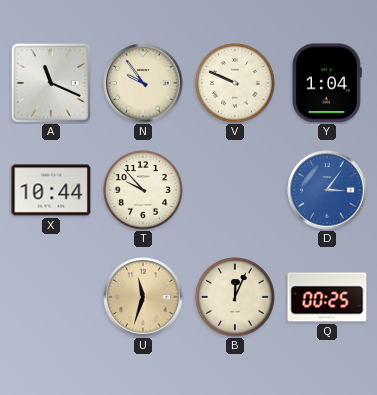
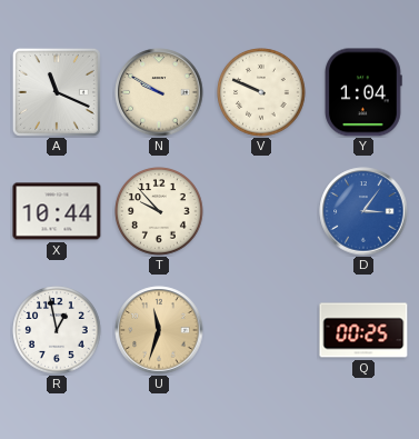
N: 9:54 -> 9:50
R: none -> 12:58
B: 12:04 -> none
